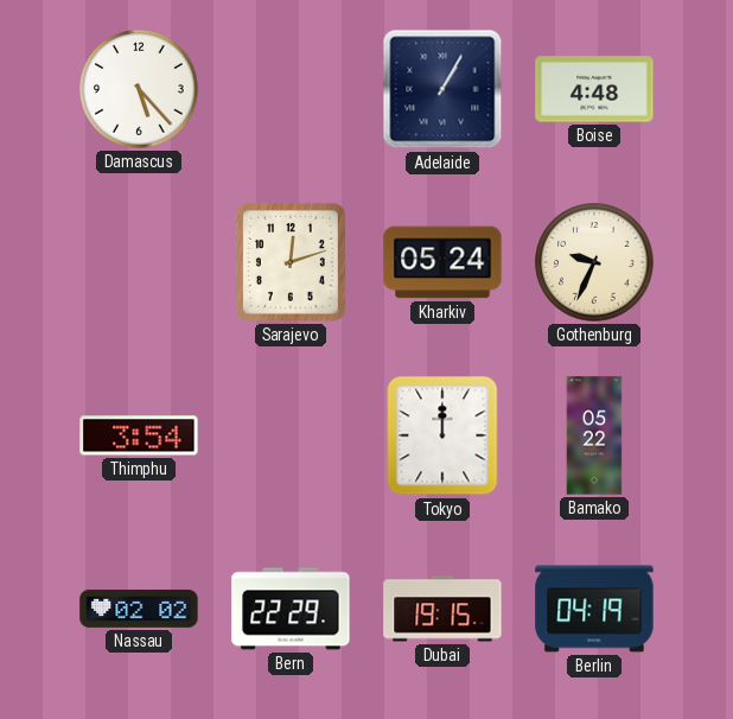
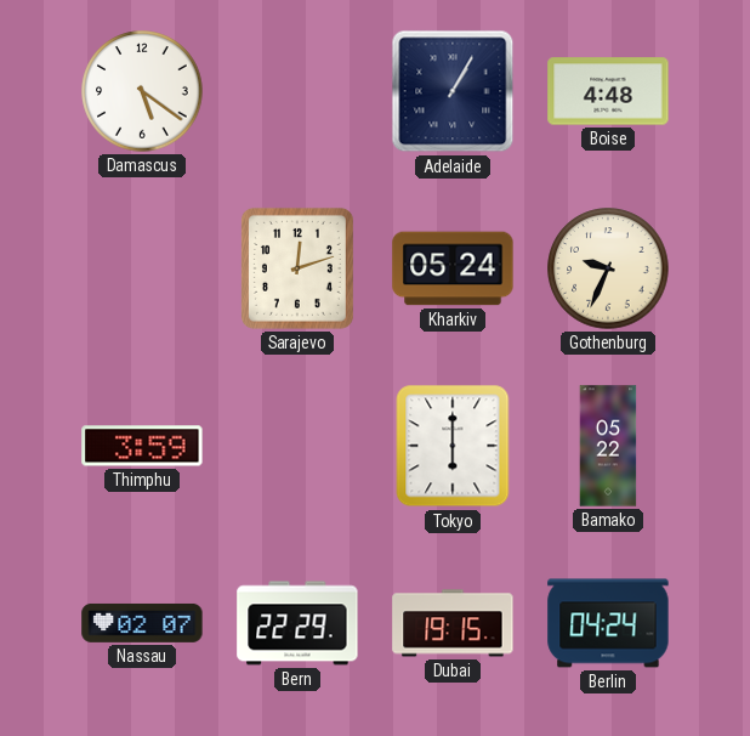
Damascus: 5:23 -> 5:21
Thimphu: 3:54 -> 3:59
Tokyo: 12:00 -> 6:00
Nassau: 02:02 -> 02:07
Berlin: 04:19 -> 04:24
